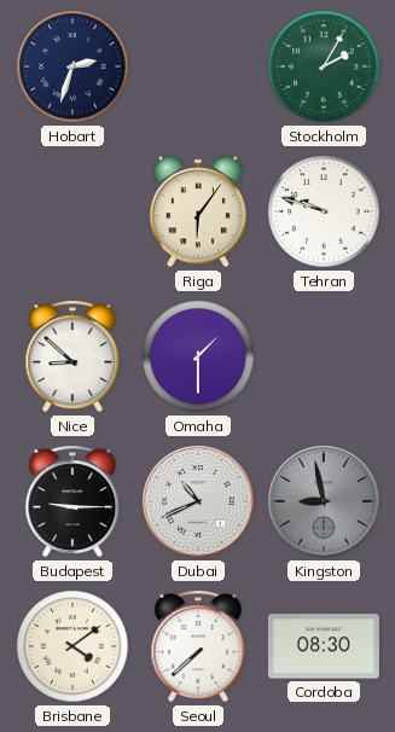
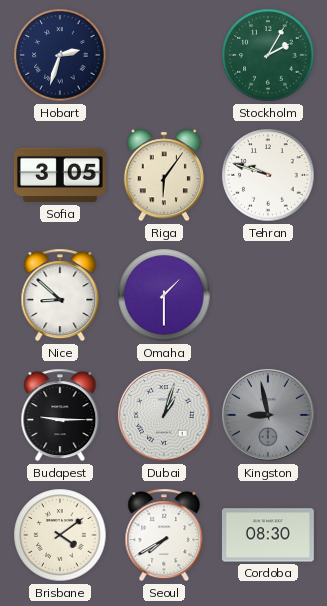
Sofia: none -> 3:05
Dubai: 10:41 -> 1:03
Seoul: 7:38 -> 7:40
